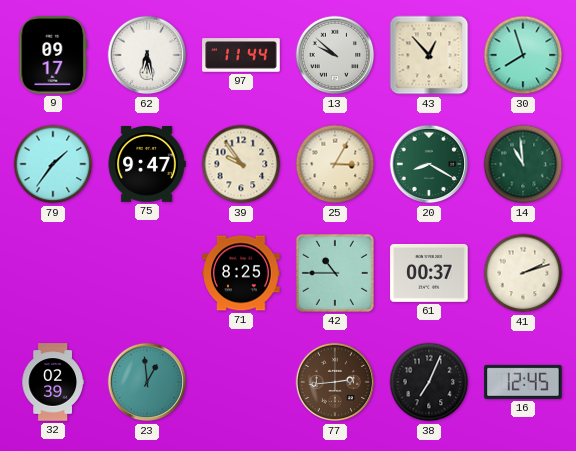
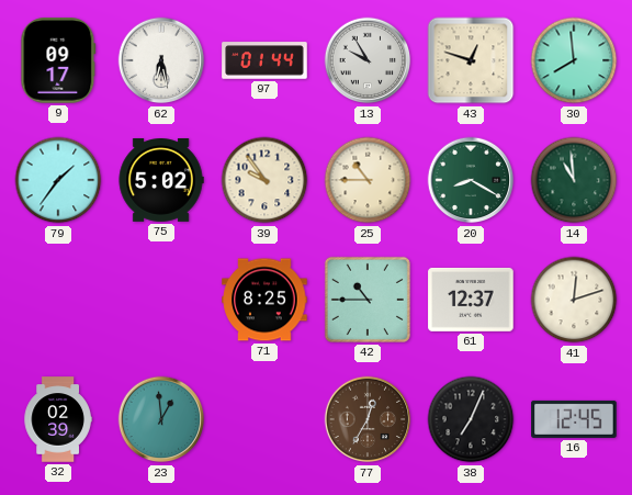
97: 11:44 -> 01:44
13: 9:52 -> 9:55
43: 12:53 -> 12:48
30: 7:57 -> 7:59
75: 9:47 -> 5:02
25: 3:05 -> 10:45
61: 00:37 -> 12:37
41: 2:12 -> 12:12
77: 2:44 -> 12:35
